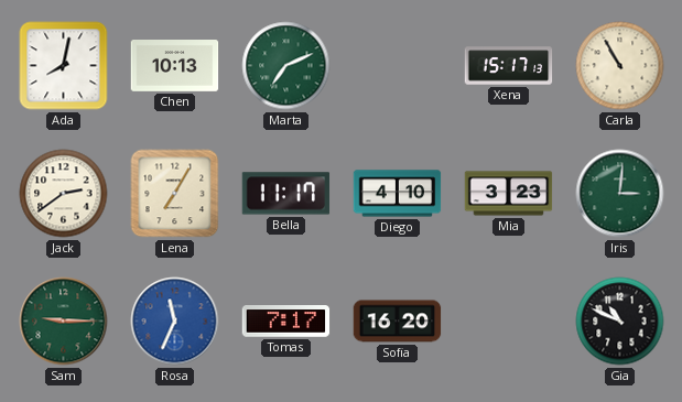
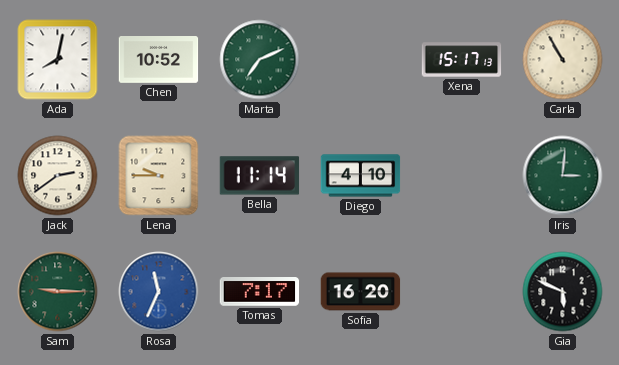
Chen: 10:13 -> 10:52
Lena: 7:05 -> 9:45
Bella: 11:17 -> 11:14
Mia: 3:23 -> none
Gia: 10:49 -> 5:49
